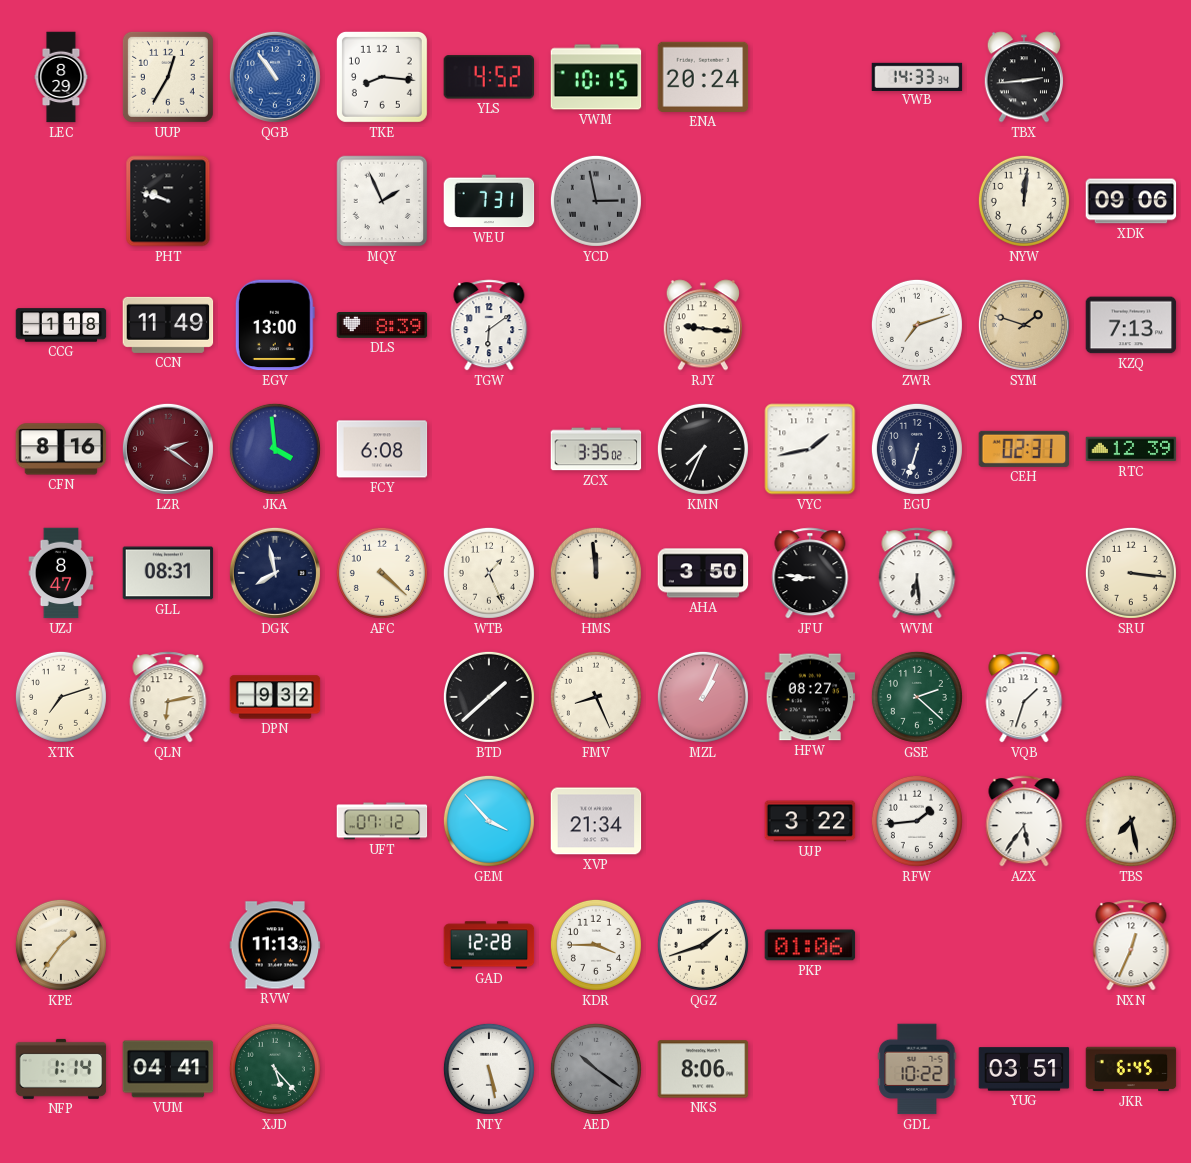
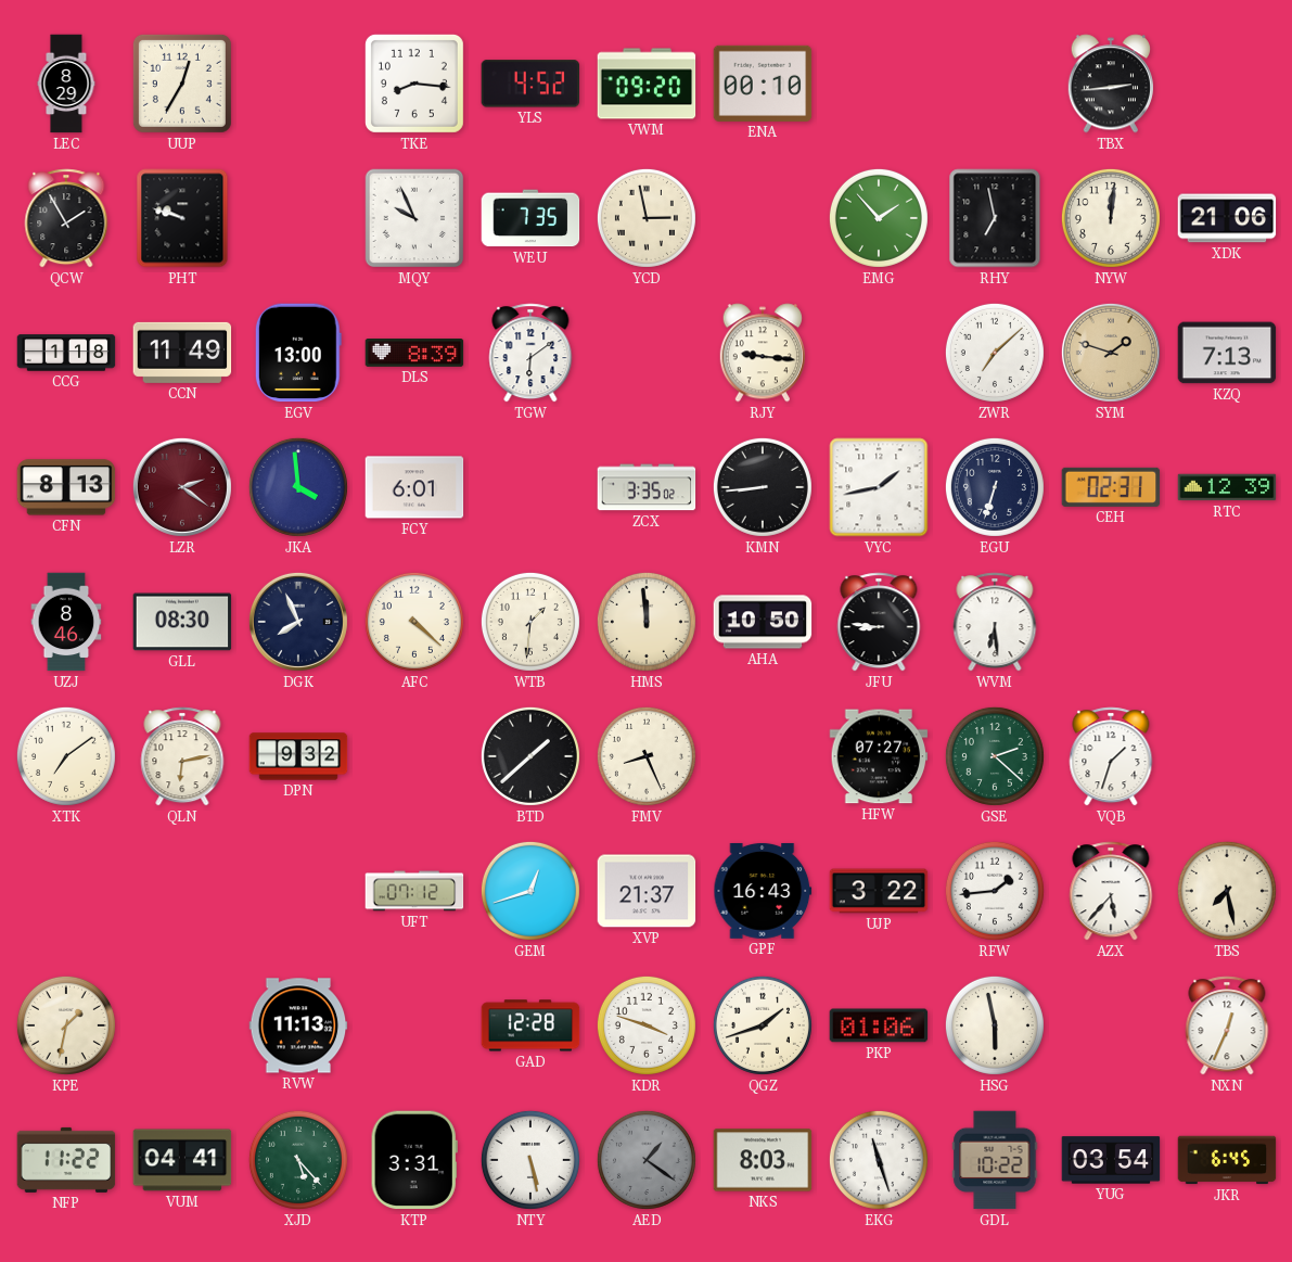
QGB: 10:54 -> none
VWM: 10:15 -> 09:20
ENA: 20:24 -> 00:10
VWB: 14:33 -> none
QCW: none -> 1:55
MQY: 1:56 -> 9:56
WEU: 7:31 -> 7:35
YCD dial: grey -> cream
EMG: none -> 1:53
RHY: none -> 6:58
XDK: 09:06 -> 21:06
ZWR: 7:12 -> 7:08
CFN: 8:16 -> 8:13
FCY: 6:08 -> 6:01
KMN: 7:34 -> 8:44
UZJ: 8:47 -> 8:46
GLL: 08:31 -> 08:30
DGK: 7:58 -> 7:56
WTB: 1:26 -> 1:31
AHA: 3:50 -> 10:50
SRU: 3:16 -> none
XTK: 7:12 -> 7:09
MZL: 1:04 -> none
HFW: 08:27 -> 07:27
GEM: 3:53 -> 12:42
XVP: 21:34 -> 21:37
GPF: none -> 16:43
AZX: 5:36 -> 5:37
KPE: 1:36 -> 1:32
KDR: 3:45 -> 3:48
HSG: none -> 5:58
NFP: 1:14 -> 11:22
KTP: none -> 3:31
AED: 10:21 -> 1:21
NKS: 8:06 -> 8:03
EKG: none -> 11:27
YUG: 03:51 -> 03:54
